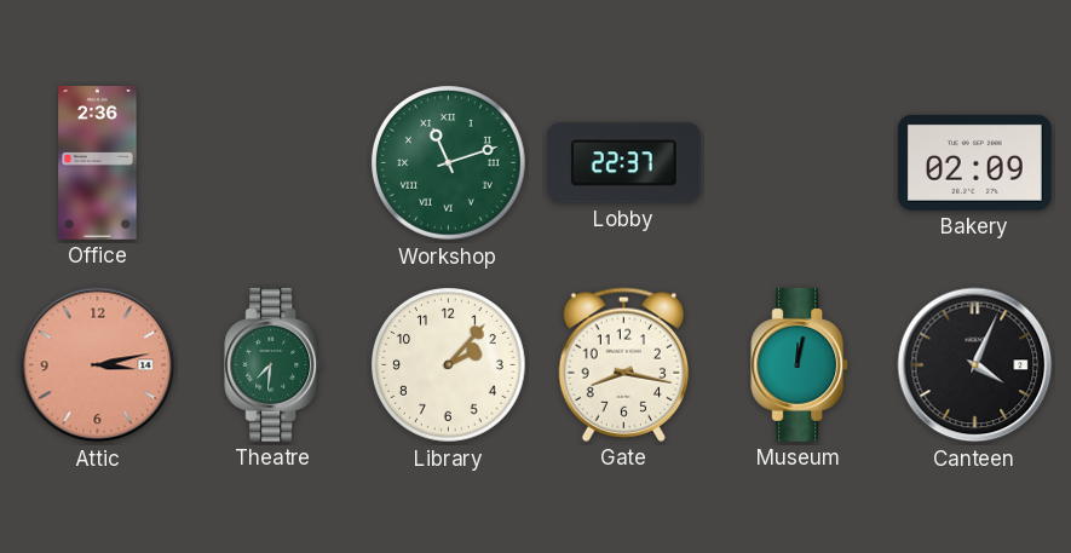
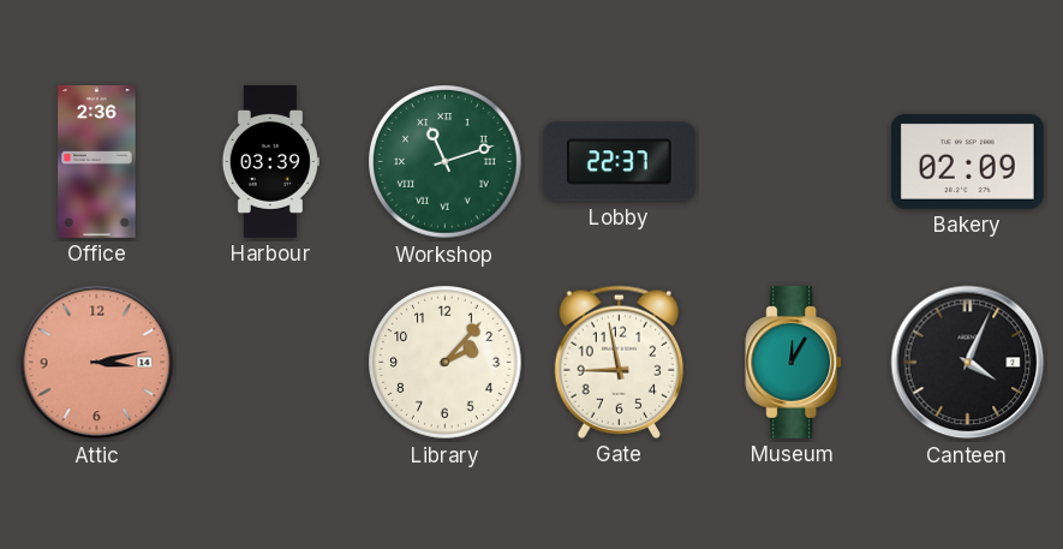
Harbour: none -> 03:39
Theatre: 7:31 -> none
Gate: 8:17 -> 8:58
Museum: 12:02 -> 12:05
